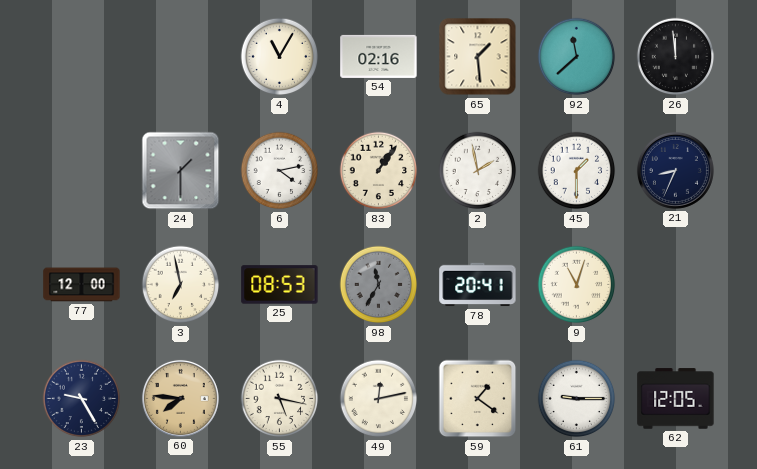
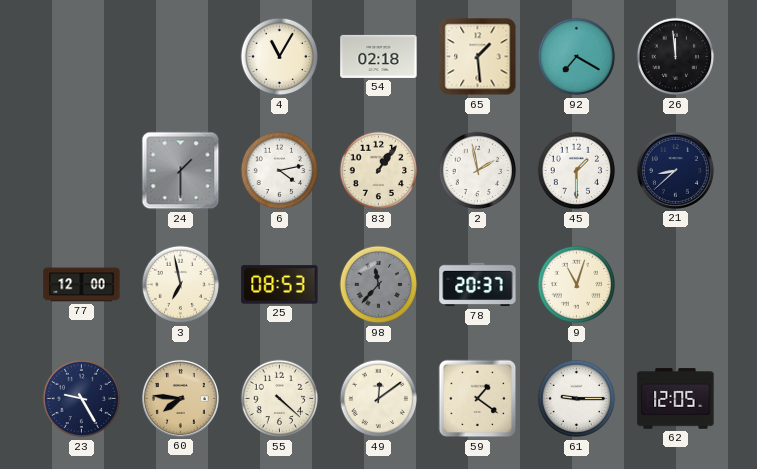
54: 02:16 -> 02:18
92: 11:38 -> 7:20
21: 8:34 -> 8:38
98: 11:35 -> 11:37
78: 20:41 -> 20:37
55: 5:17 -> 4:22
49: 12:13 -> 12:09
